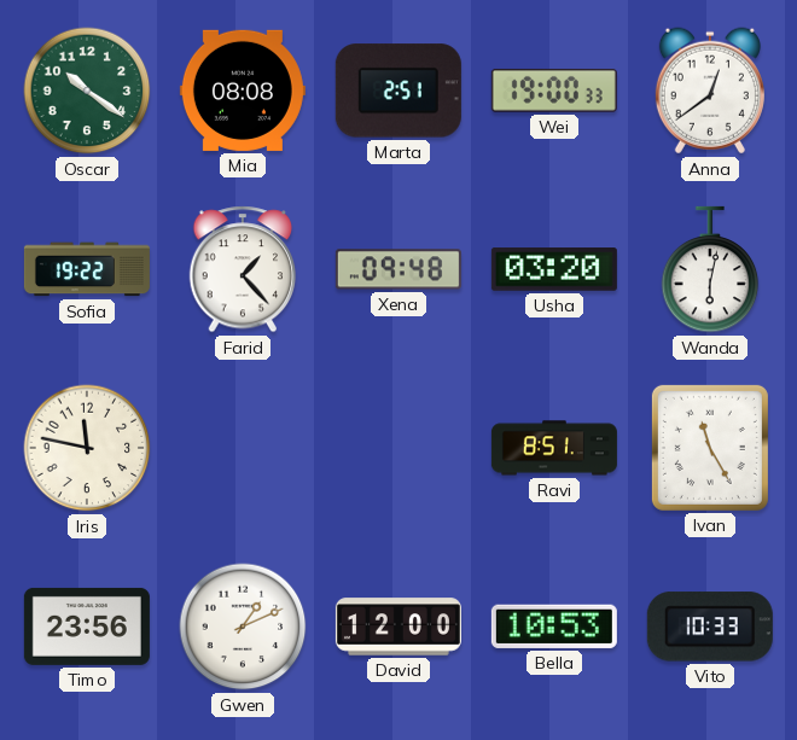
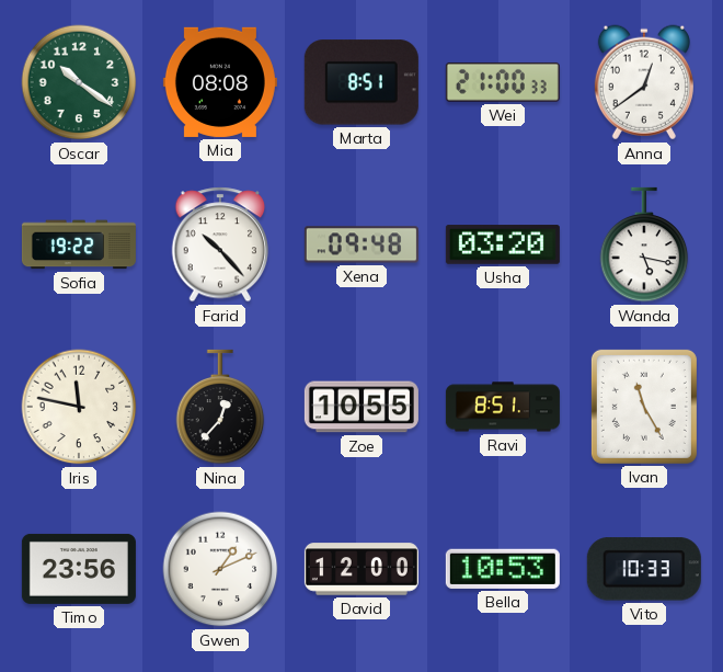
Marta: 2:51 -> 8:51
Wei: 19:00 -> 21:00
Farid: 1:23 -> 10:23
Wanda: 6:02 -> 5:17
Nina: none -> 12:37
Zoe: none -> 10:55
